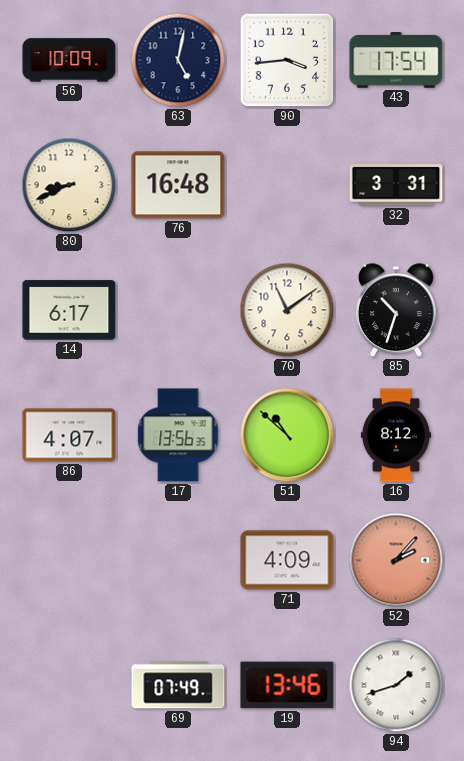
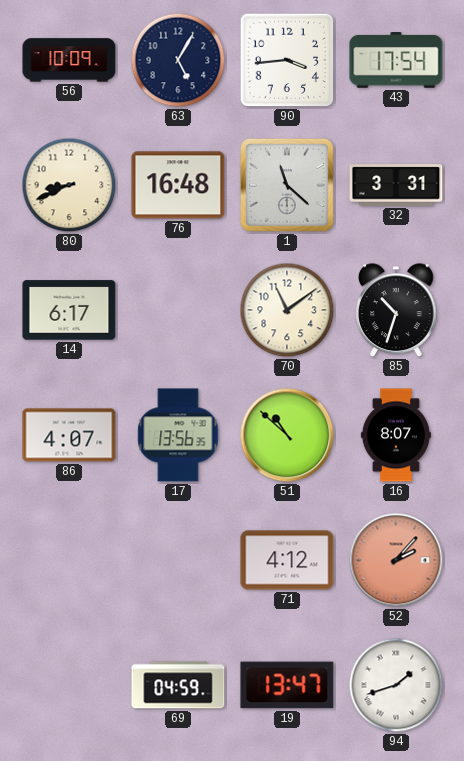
63: 5:02 -> 5:05
1: none -> 11:22
16: 8:12 -> 8:07
71: 4:09 -> 4:12
69: 07:49 -> 04:59
19: 13:46 -> 13:47
